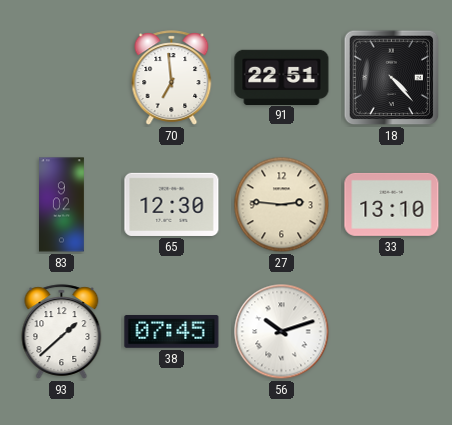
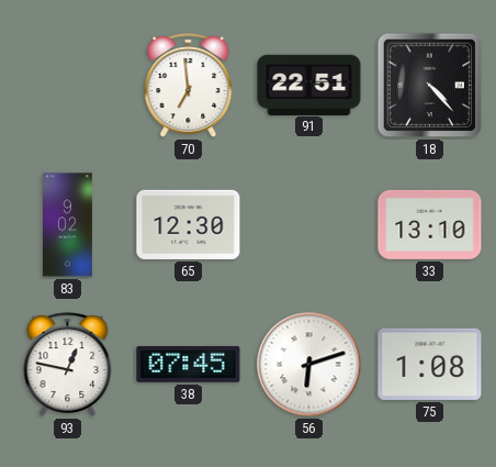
27: 2:46 -> none
93: 1:38 -> 12:47
56: 10:12 -> 6:12
75: none -> 1:08
